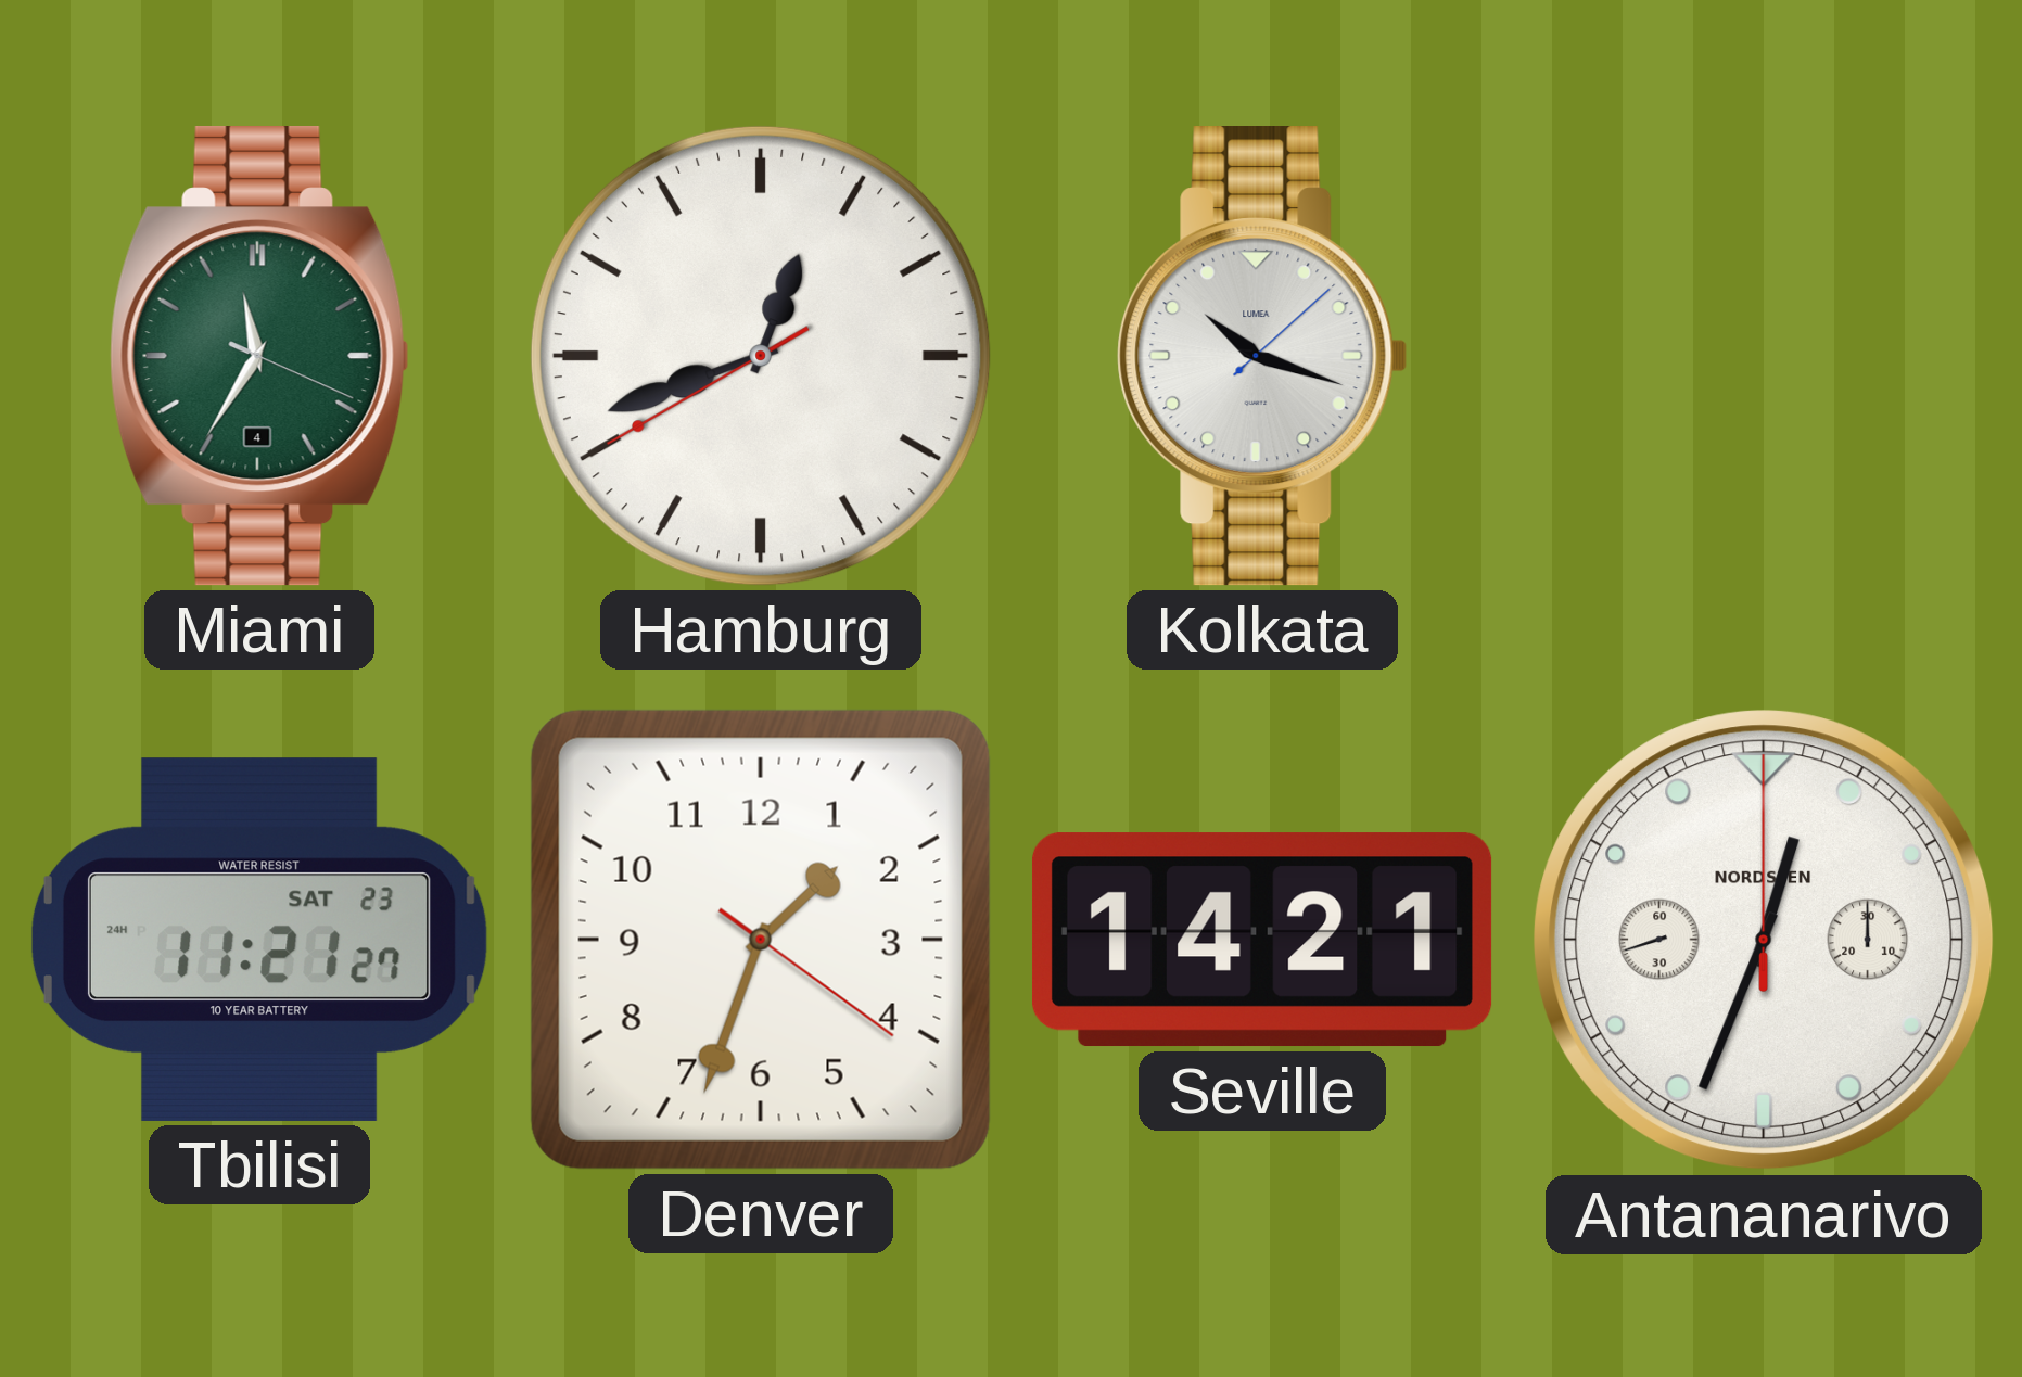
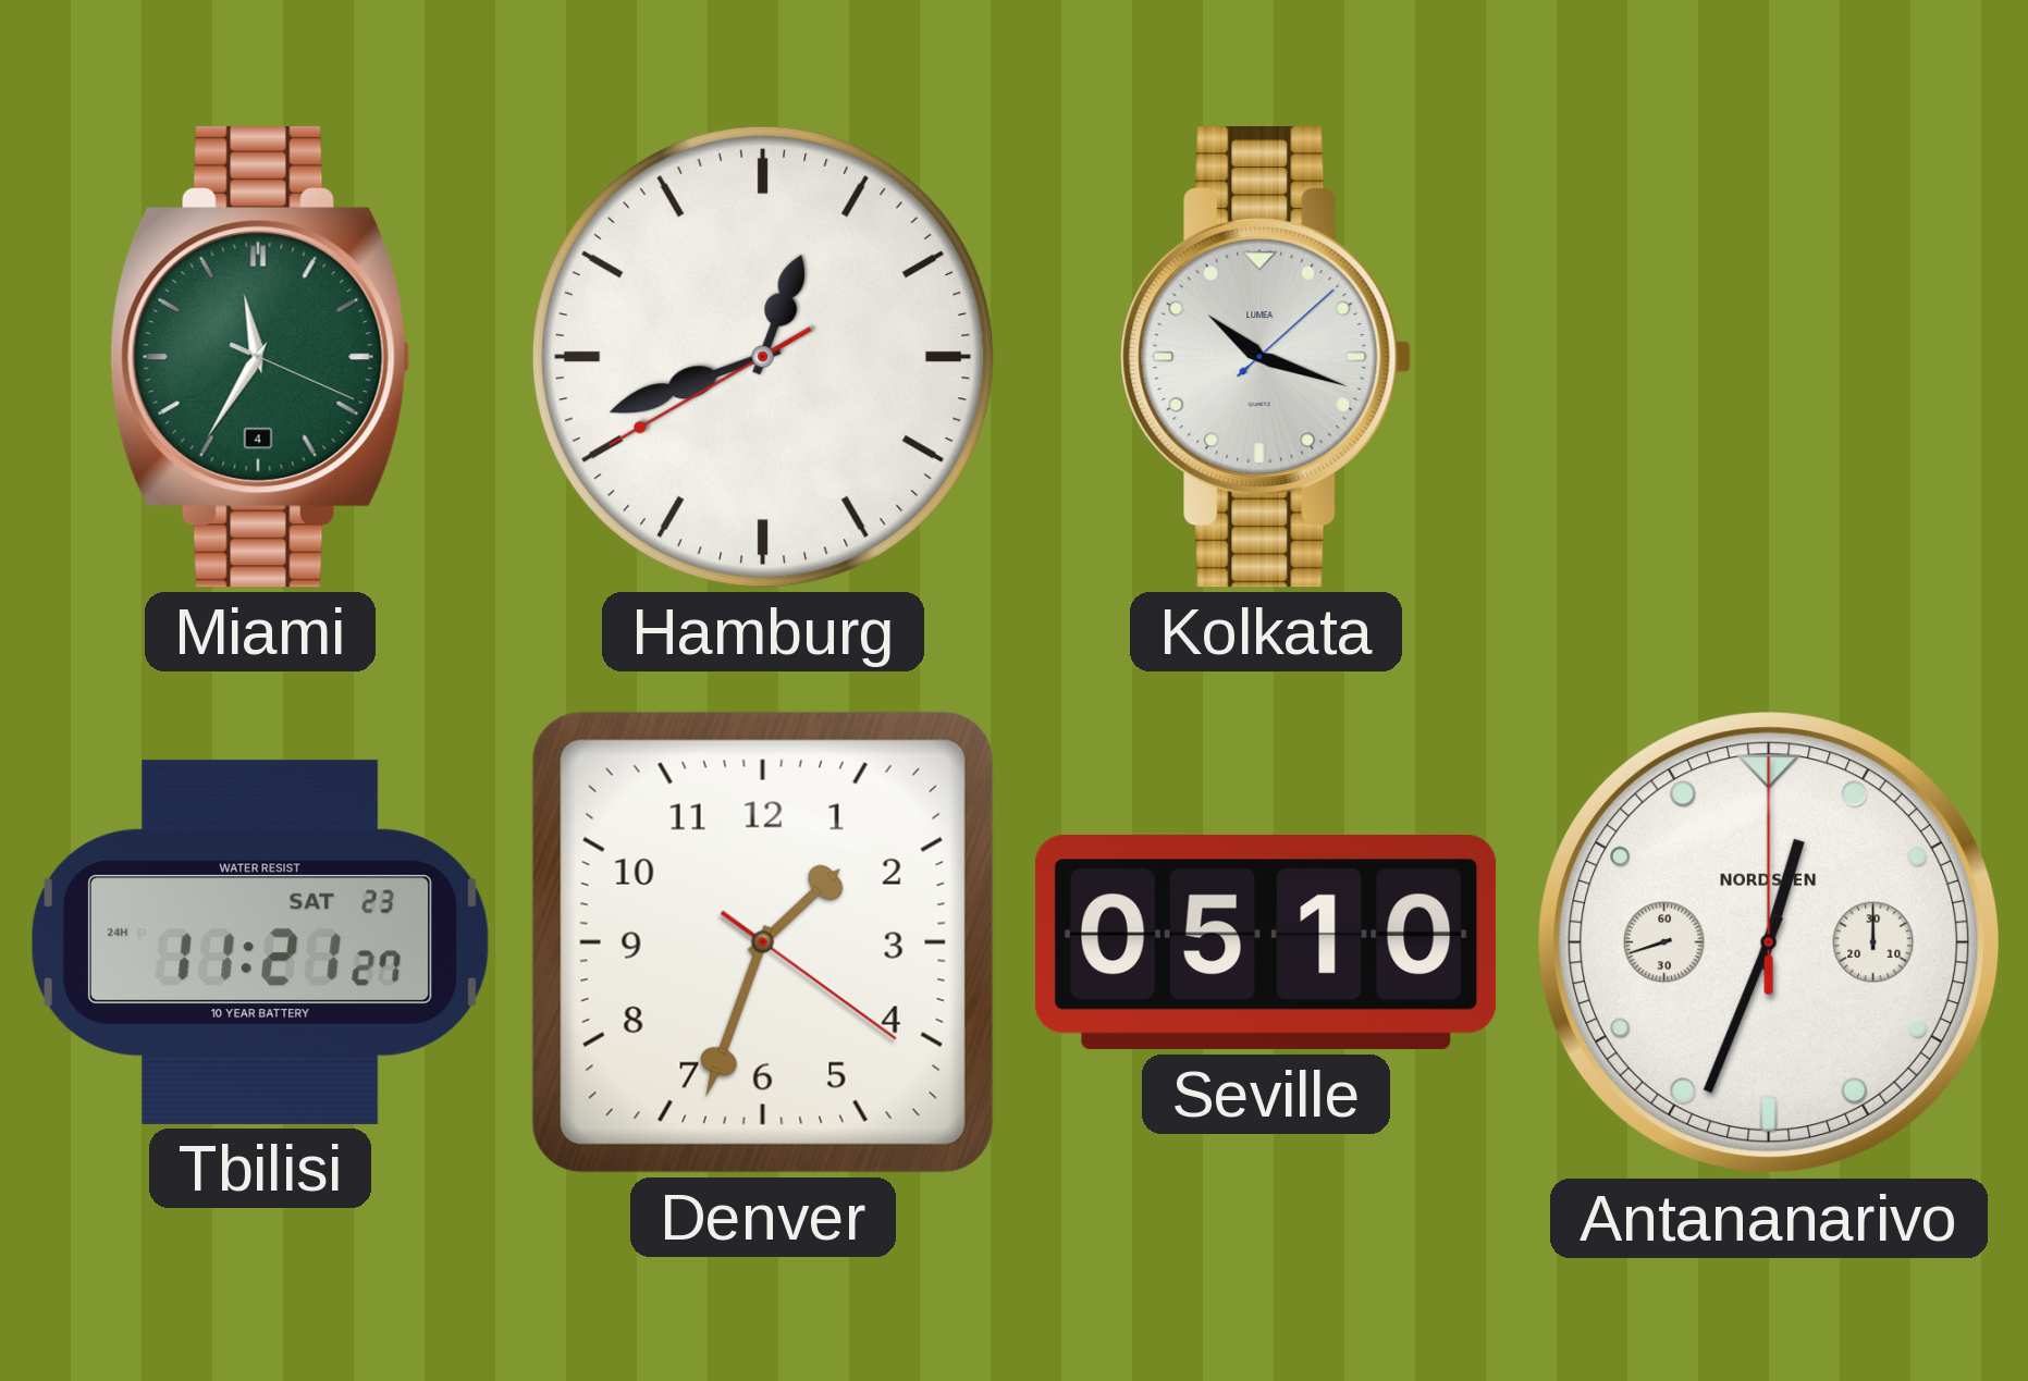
Seville: 14:21 -> 05:10
